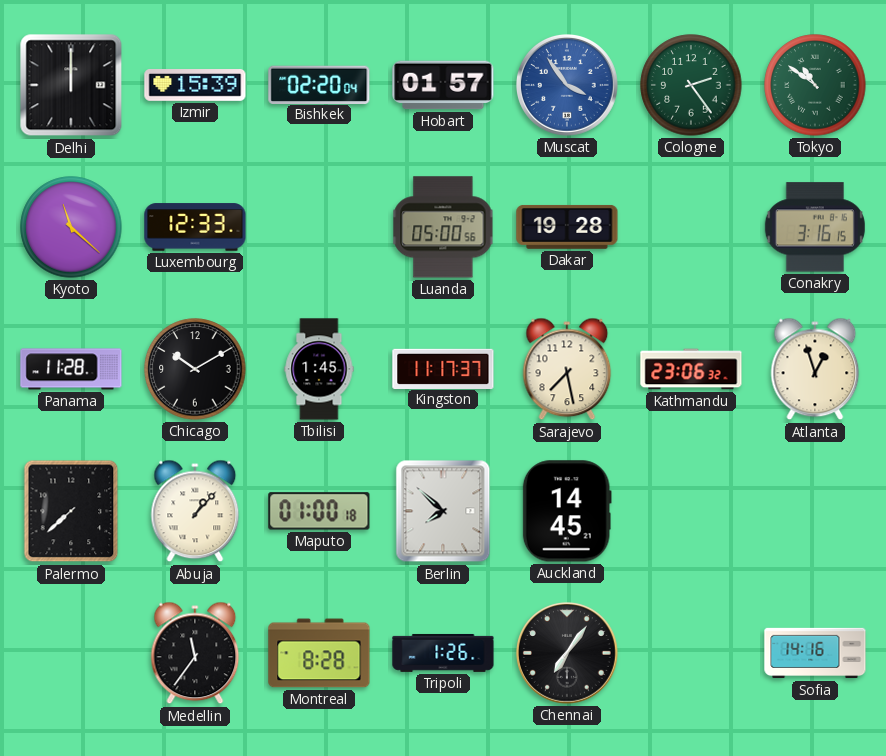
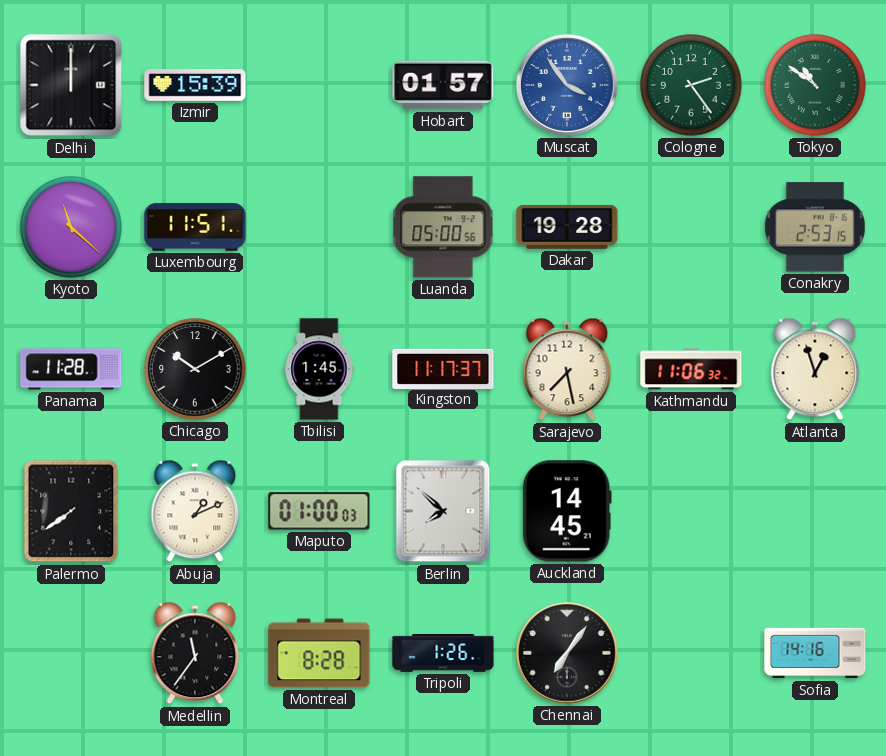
Bishkek: 02:20 -> none
Luxembourg: 12:33 -> 11:51
Conakry: 3:16 -> 2:53
Kathmandu: 23:06 -> 11:06
Palermo: 7:38 -> 7:39
Abuja: 1:07 -> 1:11
Maputo: 01:00:18 -> 01:00:03
